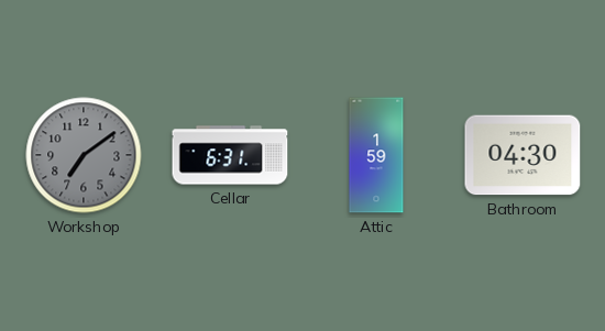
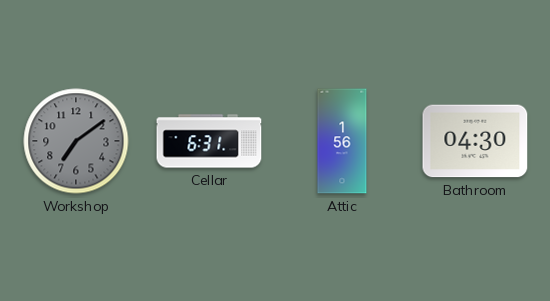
Attic: 1:59 -> 1:56
